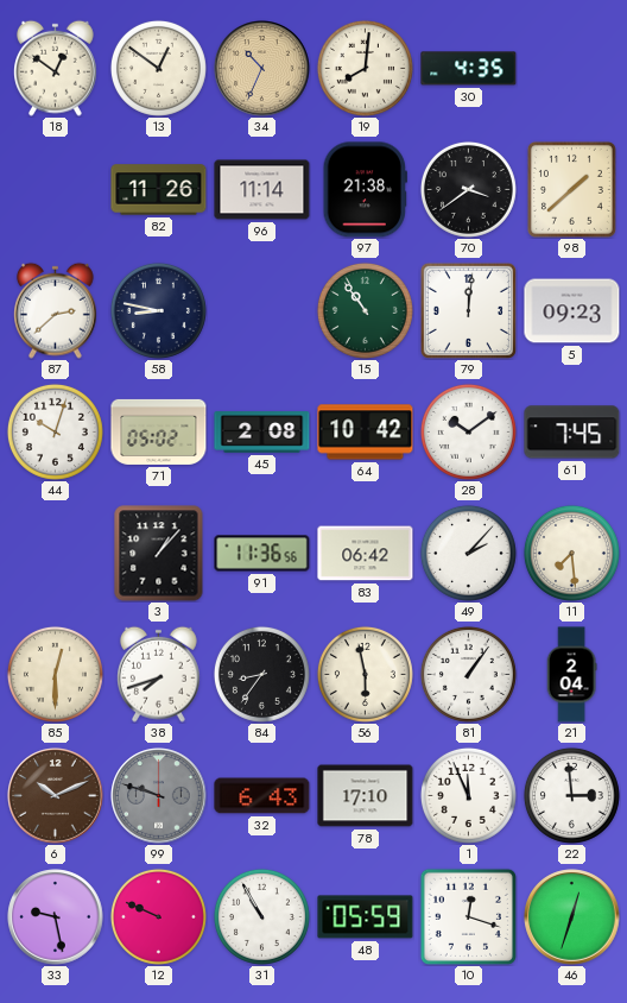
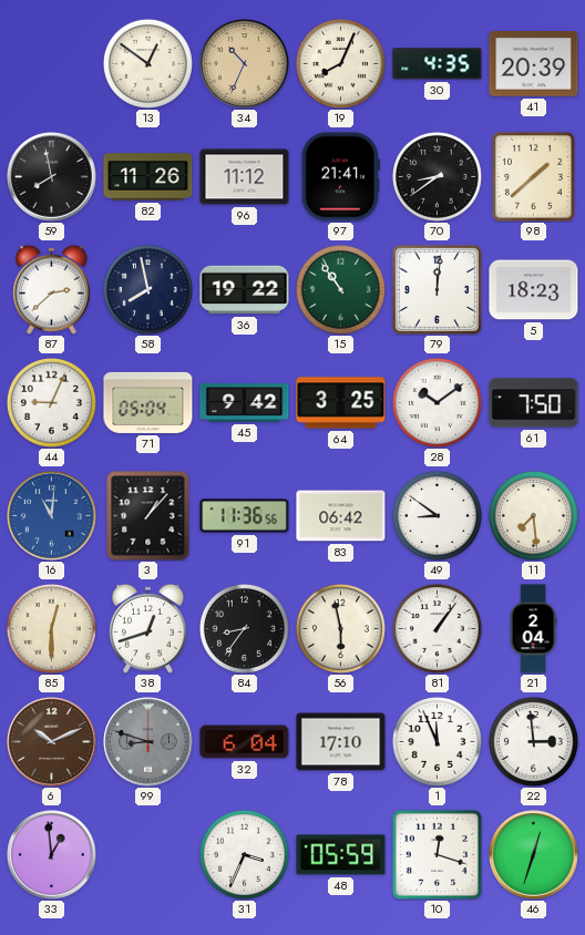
18: 12:51 -> none
19: 8:01 -> 8:04
41: none -> 20:39
59: none -> 7:58
96: 11:14 -> 11:12
97: 21:38 -> 21:41
70: 3:39 -> 8:39
58: 8:47 -> 7:58
36: none -> 19:22
5: 09:23 -> 18:23
44: 10:03 -> 9:04
71: 05:02 -> 05:04
45: 2:08 -> 9:42
64: 10:42 -> 3:25
61: 7:45 -> 7:50
16: none -> 11:01
49: 2:07 -> 8:51
38: 7:42 -> 12:42
99: 9:48 -> 8:48
32: 6:43 -> 6:04
33: 9:28 -> 12:59
12: 9:49 -> none
31: 10:55 -> 3:34
